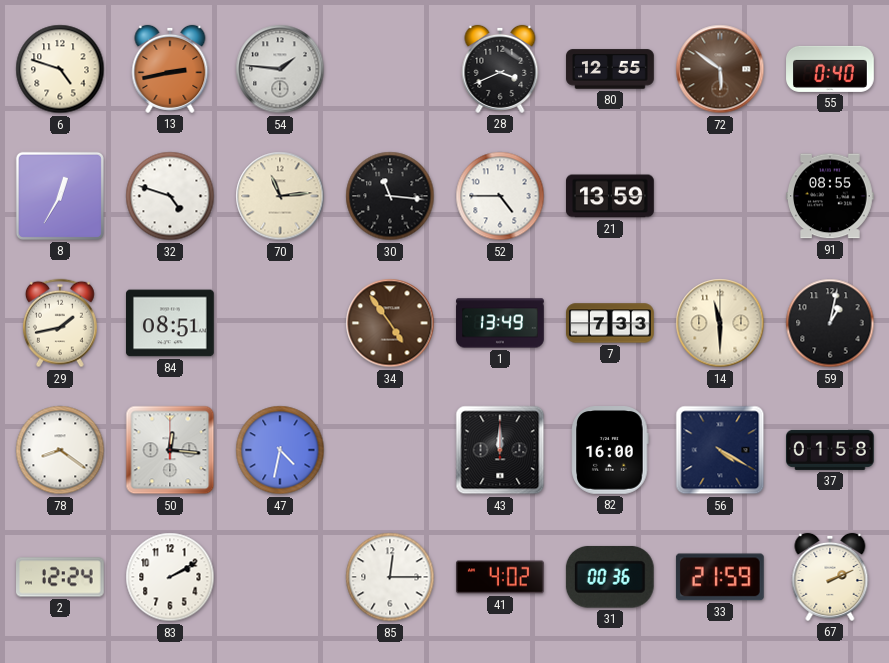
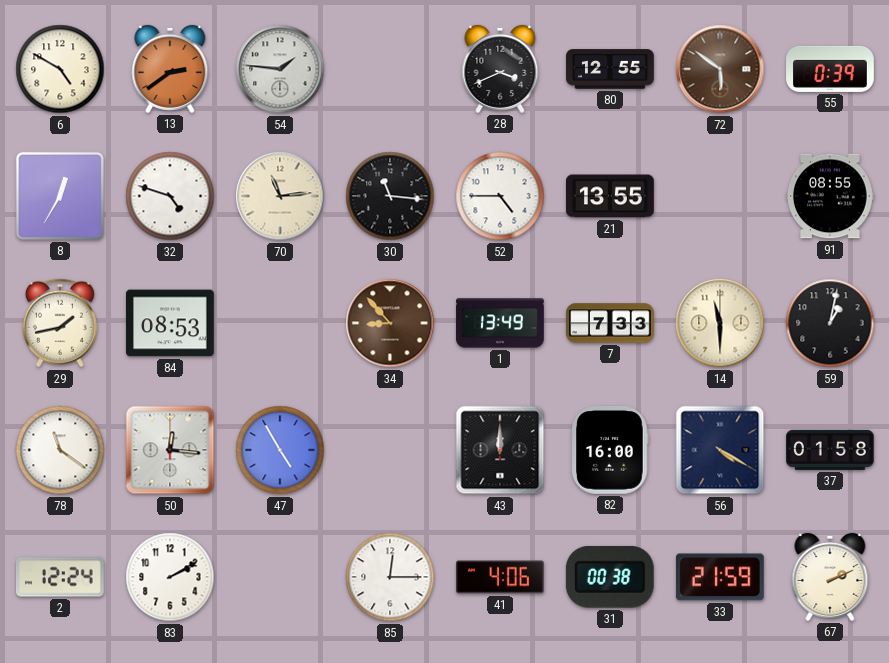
6: 4:48 -> 4:50
13: 2:43 -> 2:39
55: 0:40 -> 0:39
21: 13:59 -> 13:55
84: 08:51 -> 08:53
34: 4:54 -> 8:53
78: 8:21 -> 11:21
47: 4:32 -> 4:55
41: 4:02 -> 4:06
31: 00:36 -> 00:38
